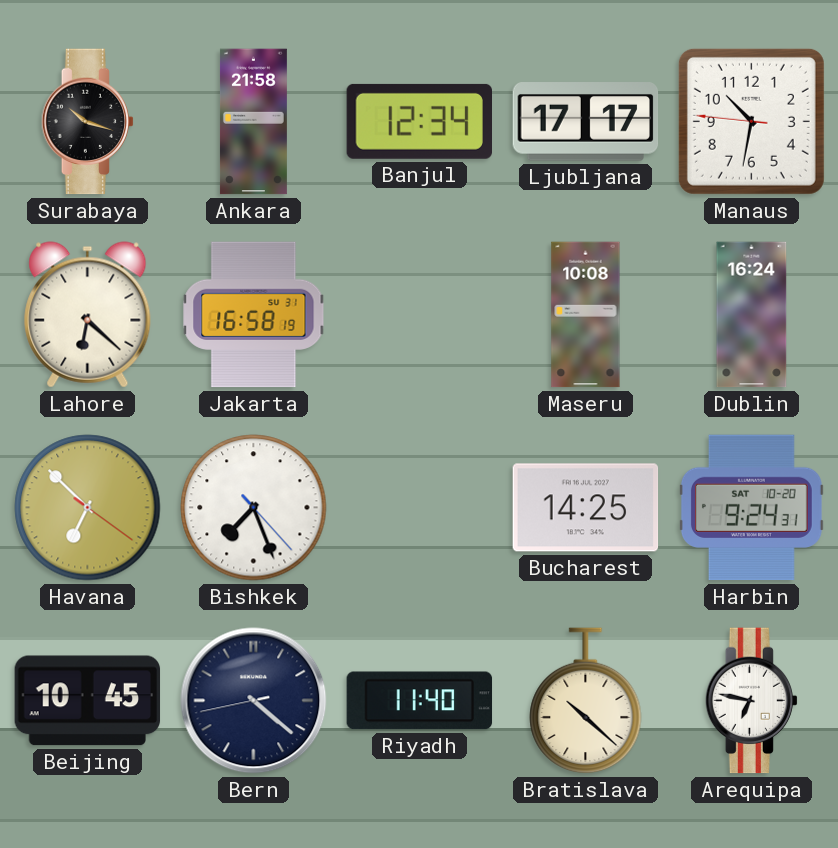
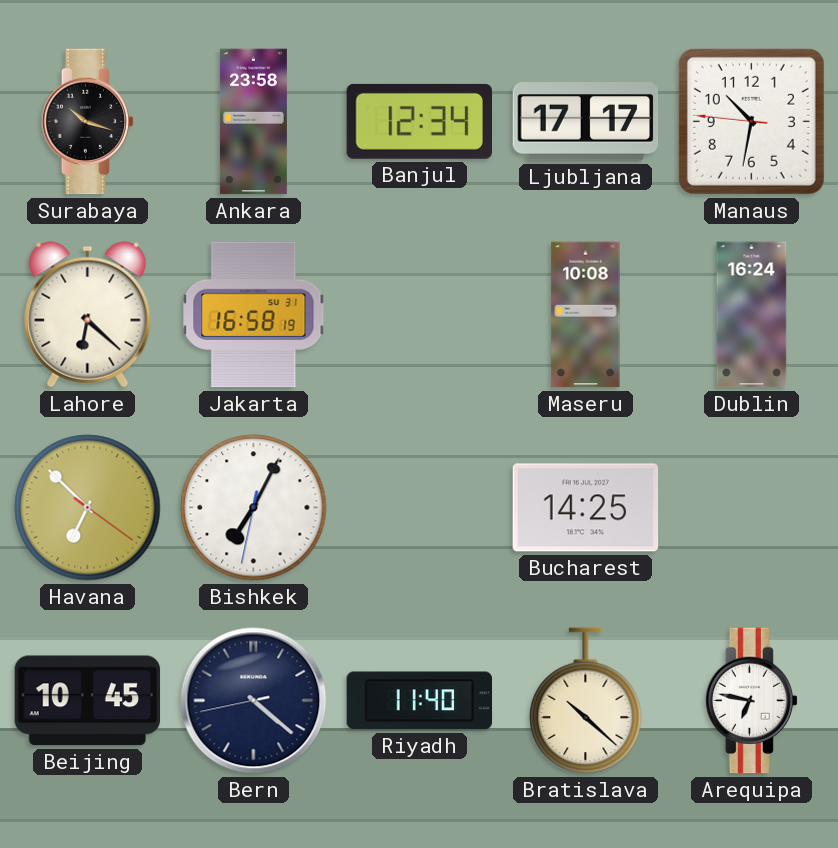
Ankara: 21:58 -> 23:58
Bishkek: 7:26 -> 7:04
Harbin: 9:24 -> none
